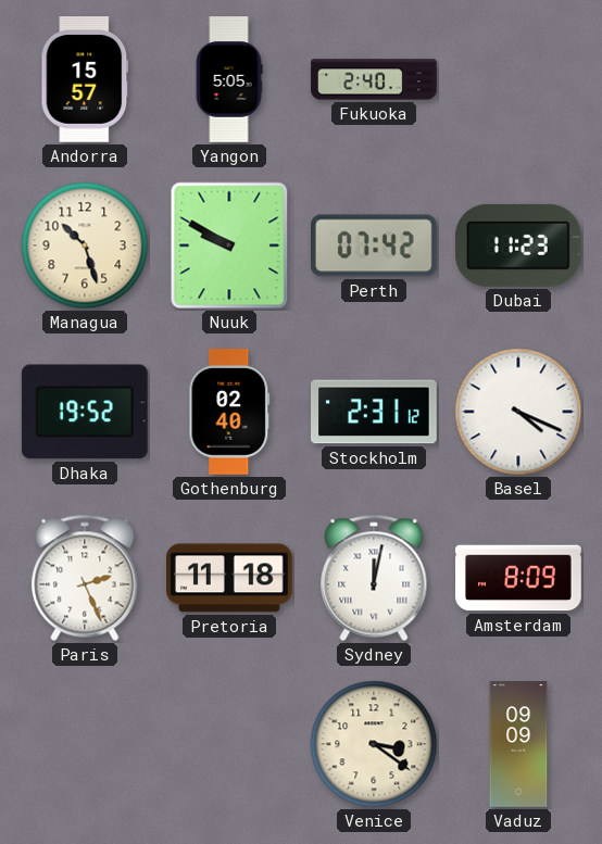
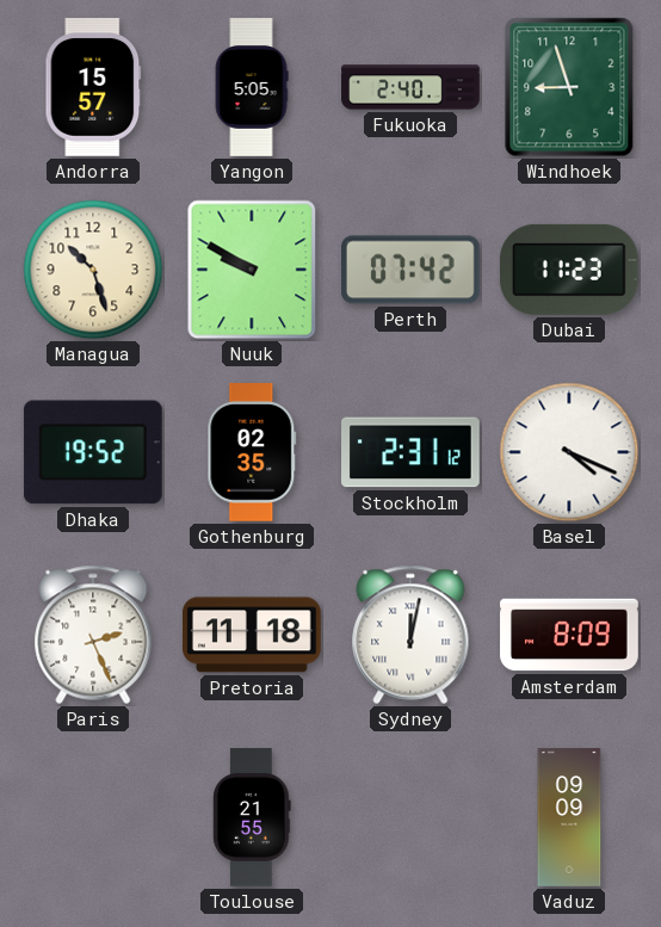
Windhoek: none -> 8:57
Gothenburg: 02:40 -> 02:35
Toulouse: none -> 21:55
Venice: 3:21 -> none
